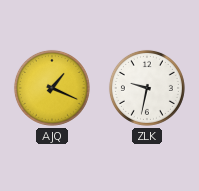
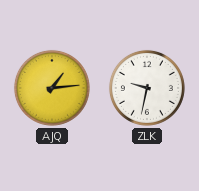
AJQ: 1:19 -> 1:14
